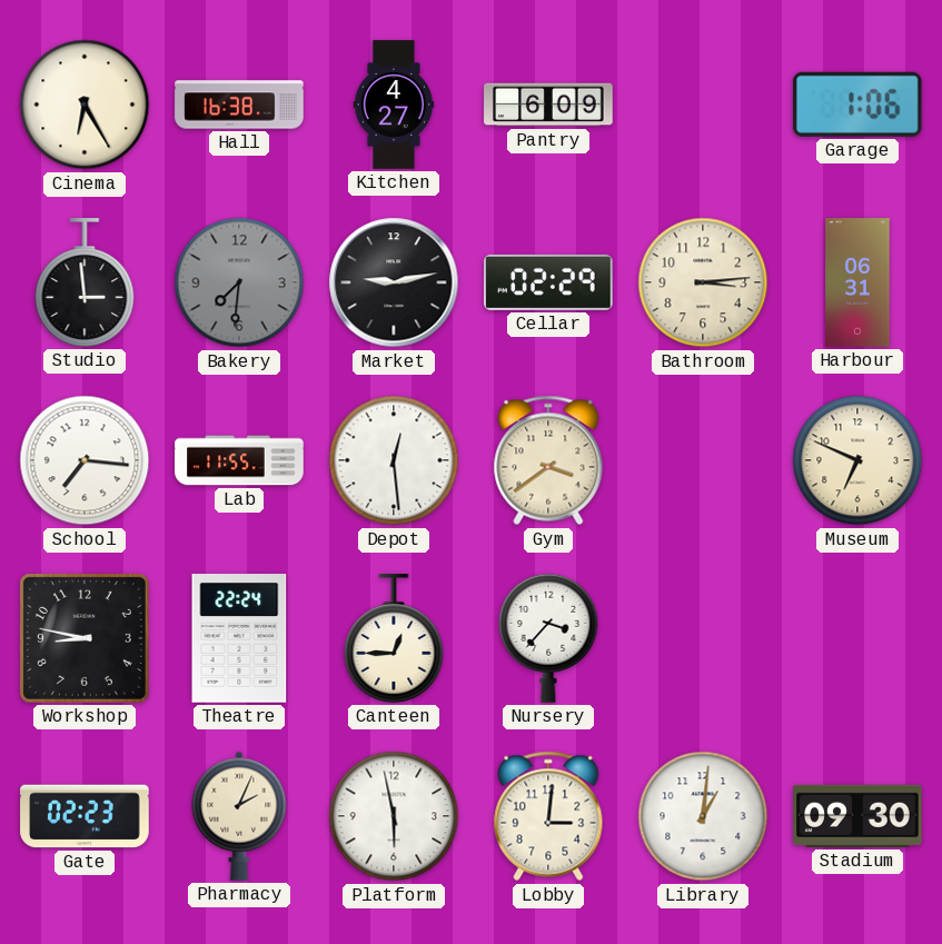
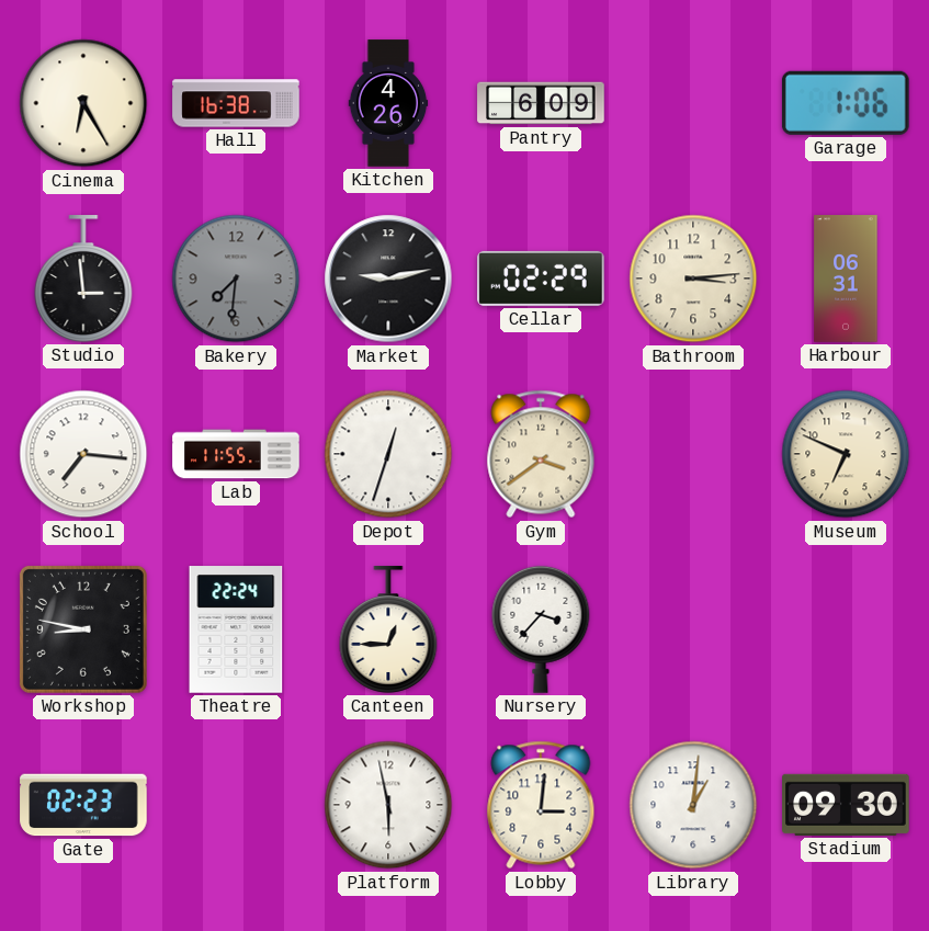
Kitchen: 4:27 -> 4:26
Depot: 12:29 -> 12:33
Pharmacy: 2:04 -> none
